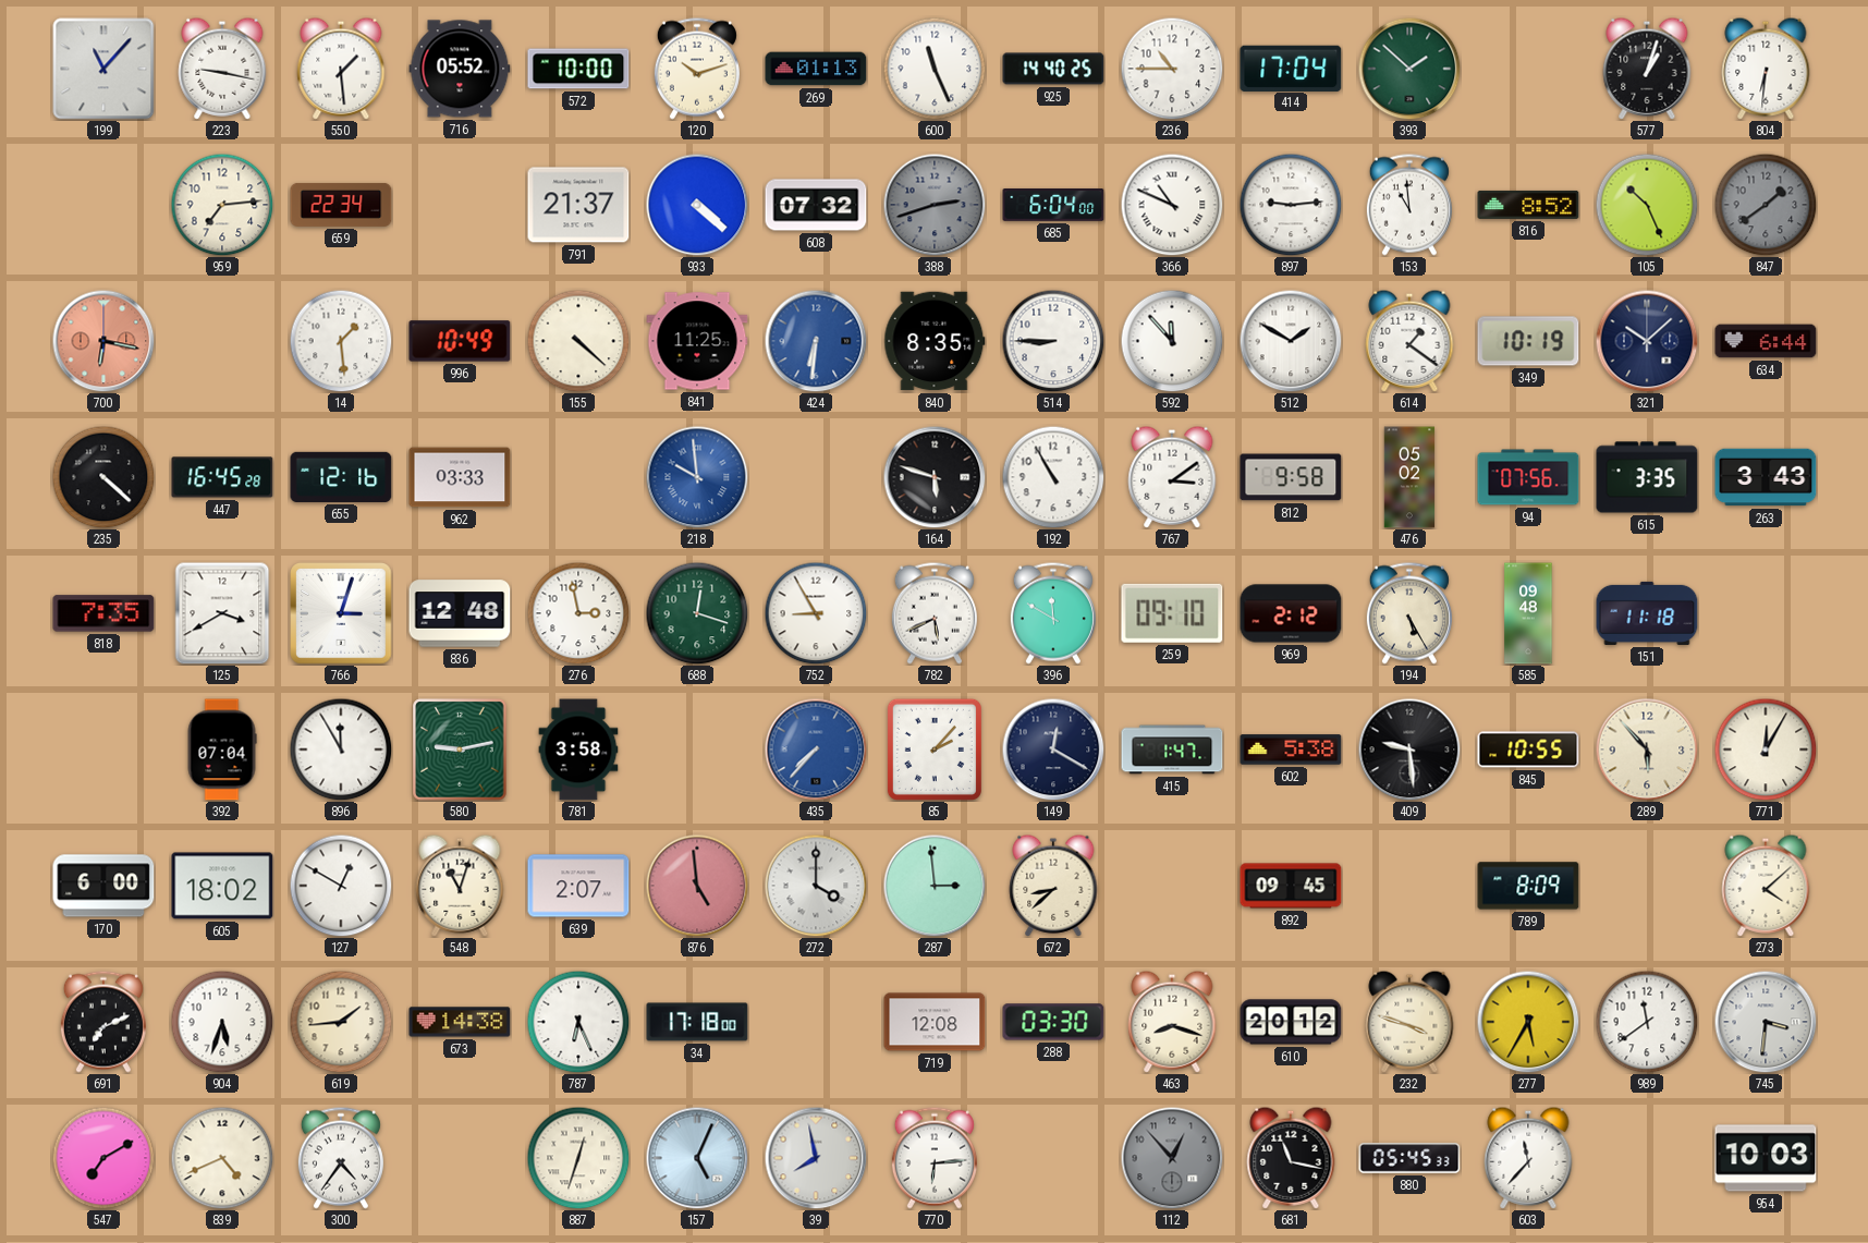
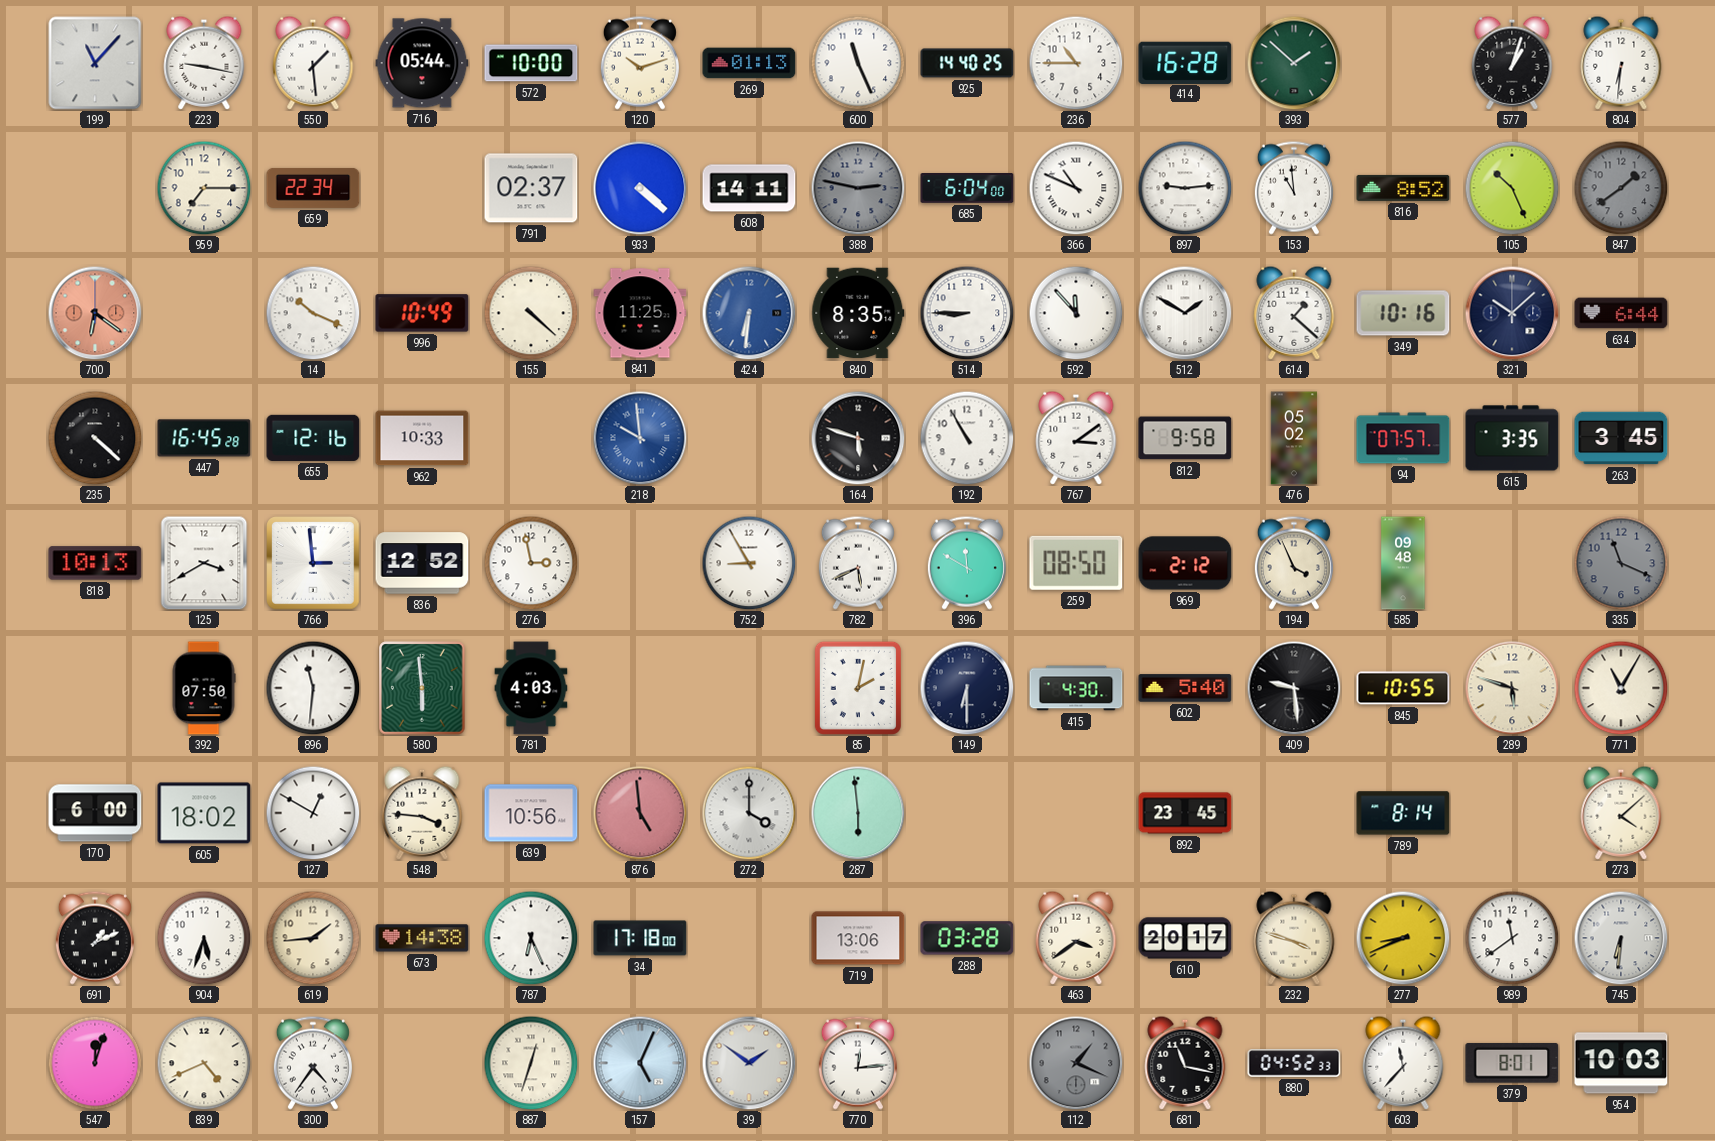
716: 05:52 -> 05:44
414: 17:04 -> 16:28
959: 7:14 -> 7:15
791: 21:37 -> 02:37
608: 07:32 -> 14:11
388: 2:42 -> 2:47
700: 6:17 -> 6:21
14: 1:29 -> 10:19
614: 1:21 -> 1:22
349: 10:19 -> 10:16
962: 03:33 -> 10:33
94: 07:56 -> 07:57
263: 3:43 -> 3:45
818: 7:35 -> 10:13
766: 3:03 -> 2:59
836: 12:48 -> 12:52
688: 12:18 -> none
259: 09:10 -> 08:50
194: 5:25 -> 3:56
151: 11:18 -> none
335: none -> 11:19
392: 07:04 -> 07:50
896: 11:55 -> 11:31
580: 9:13 -> 5:59
781: 3:58 -> 4:03
435: 7:37 -> none
85: 2:07 -> 2:02
149: 12:20 -> 6:30
415: 1:47 -> 4:30
602: 5:38 -> 5:40
289: 5:53 -> 5:48
771: 12:05 -> 11:05
548: 11:03 -> 3:46
639: 2:07 -> 10:56
287: 2:59 -> 5:59
672: 8:38 -> none
892: 09:45 -> 23:45
789: 8:09 -> 8:14
691: 7:11 -> 1:11
719: 12:08 -> 13:06
288: 03:30 -> 03:28
463: 8:18 -> 3:39
610: 20:12 -> 20:17
277: 5:35 -> 8:41
745: 3:31 -> 6:31
547: 7:10 -> 12:03
39: 7:58 -> 1:51
770: 6:14 -> 12:14
112: 12:53 -> 1:19
880: 05:45 -> 04:52
379: none -> 8:01
